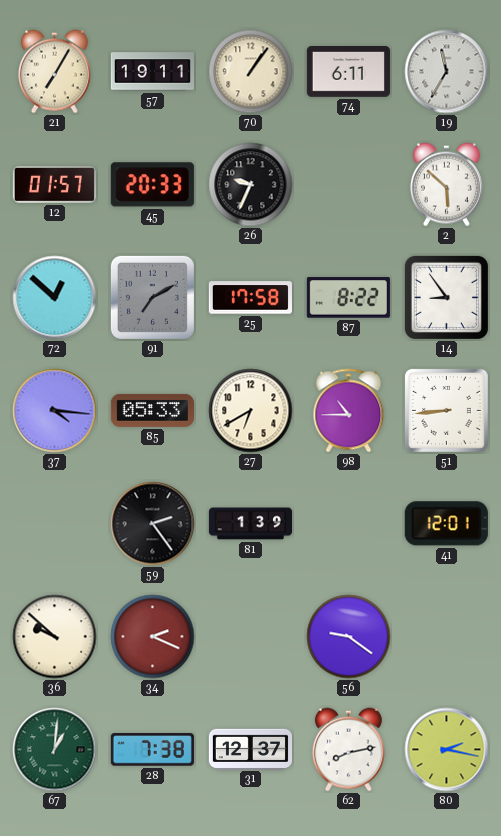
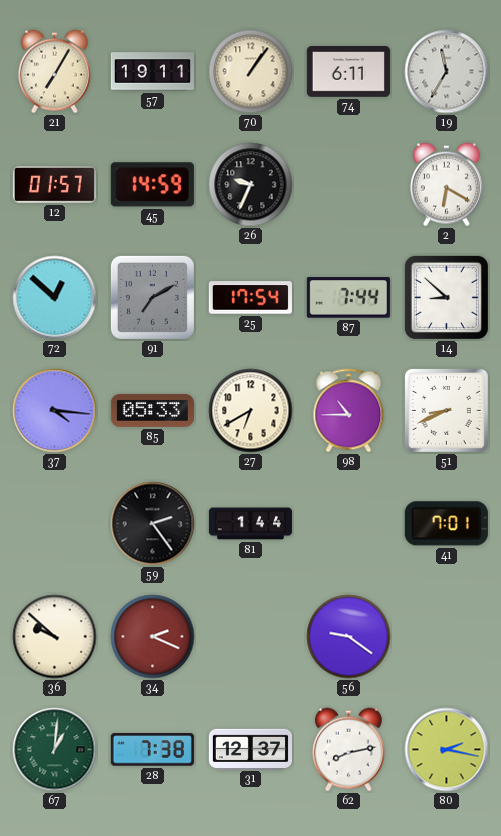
45: 20:33 -> 14:59
2: 5:52 -> 6:20
25: 17:58 -> 17:54
87: 8:22 -> 7:44
14: 8:54 -> 8:52
51: 8:44 -> 8:41
81: 1:39 -> 1:44
41: 12:01 -> 7:01
